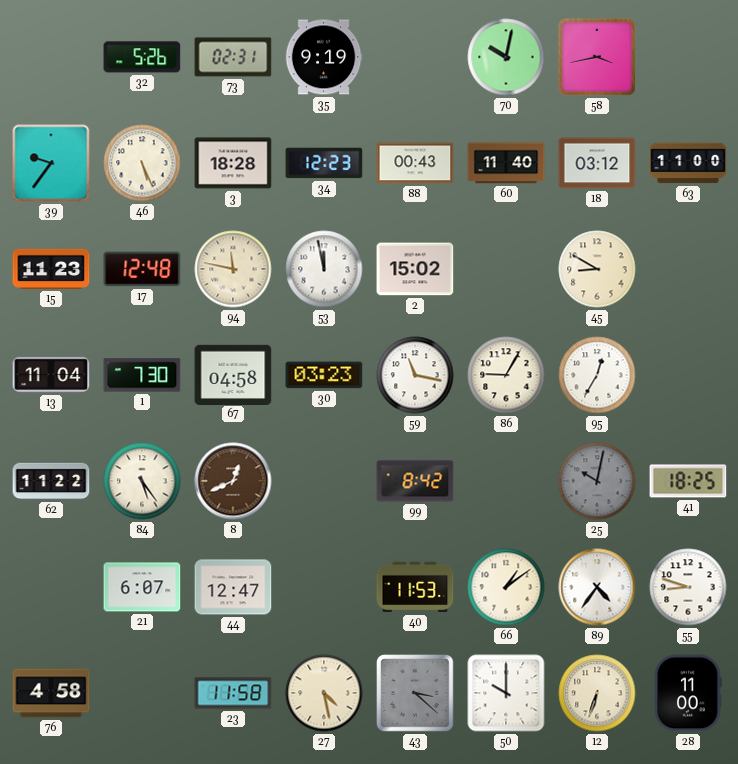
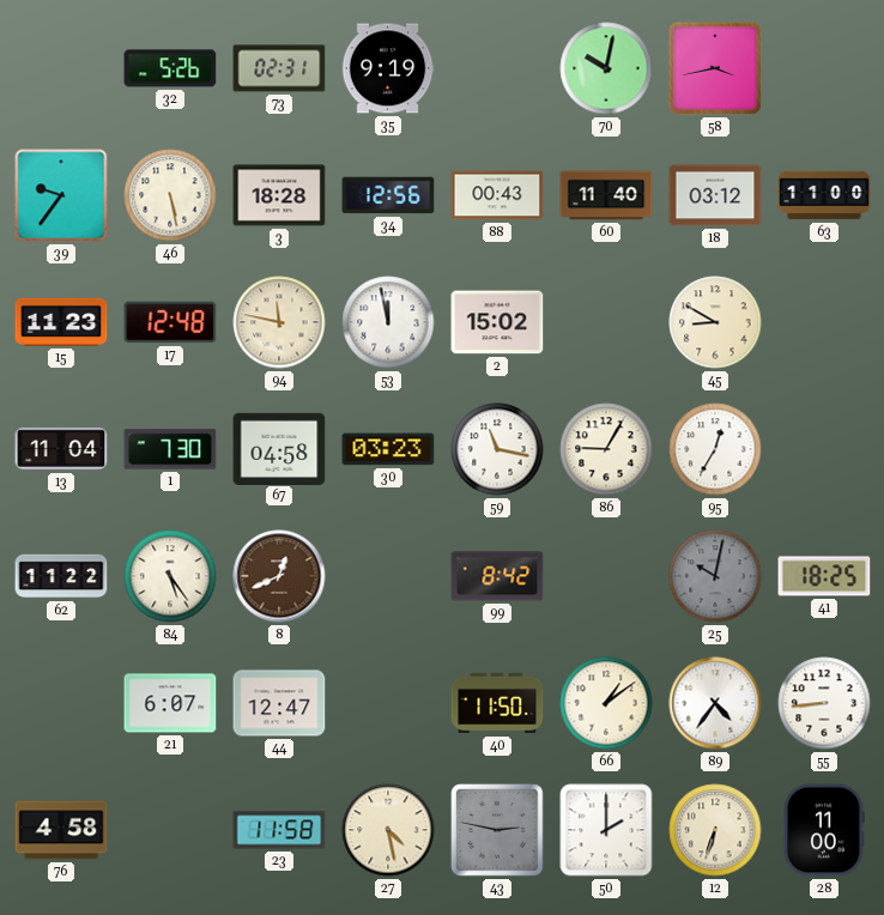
46: 5:26 -> 5:28
34: 12:23 -> 12:56
40: 11:53 -> 11:50
55: 8:48 -> 8:44
43: 3:22 -> 2:47
50: 10:00 -> 2:00
